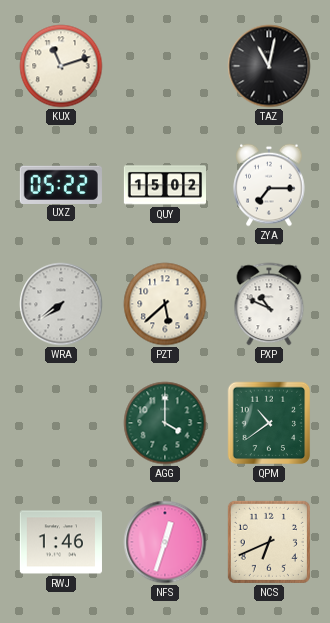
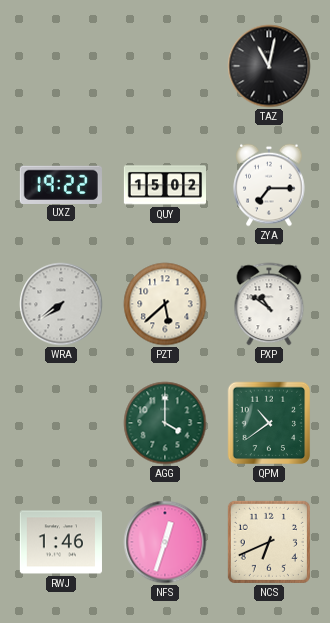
KUX: 11:12 -> none
UXZ: 05:22 -> 19:22
PXP: 10:49 -> 10:51
